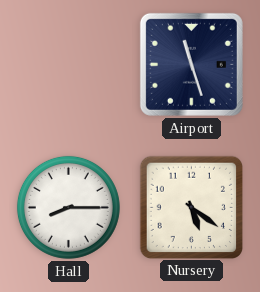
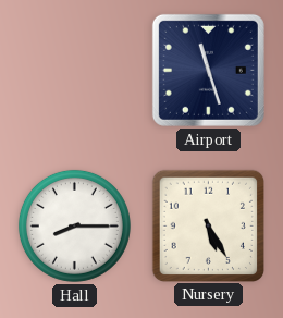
Nursery: 5:21 -> 5:25
